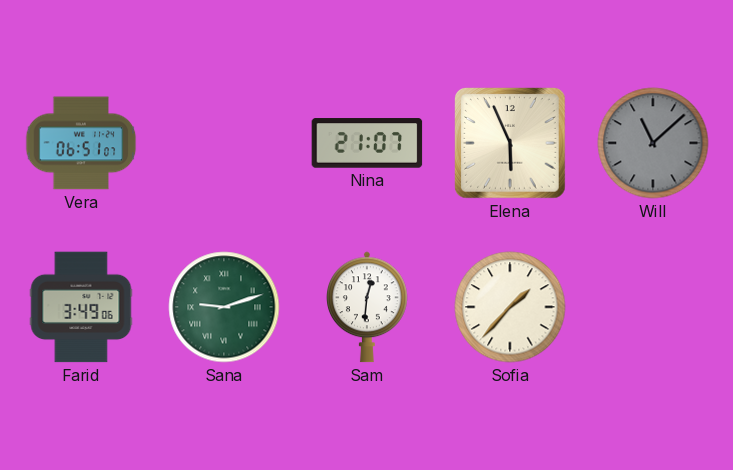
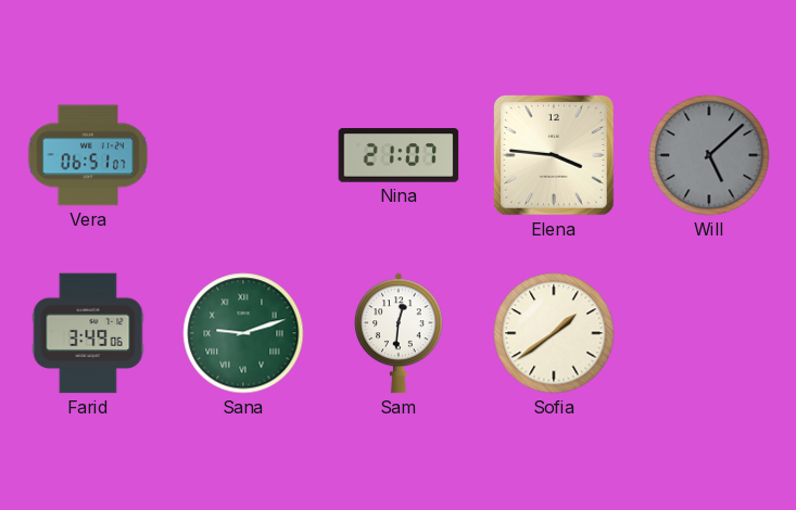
Elena: 5:56 -> 3:46
Will: 11:08 -> 5:08
Sofia: 1:37 -> 1:39
